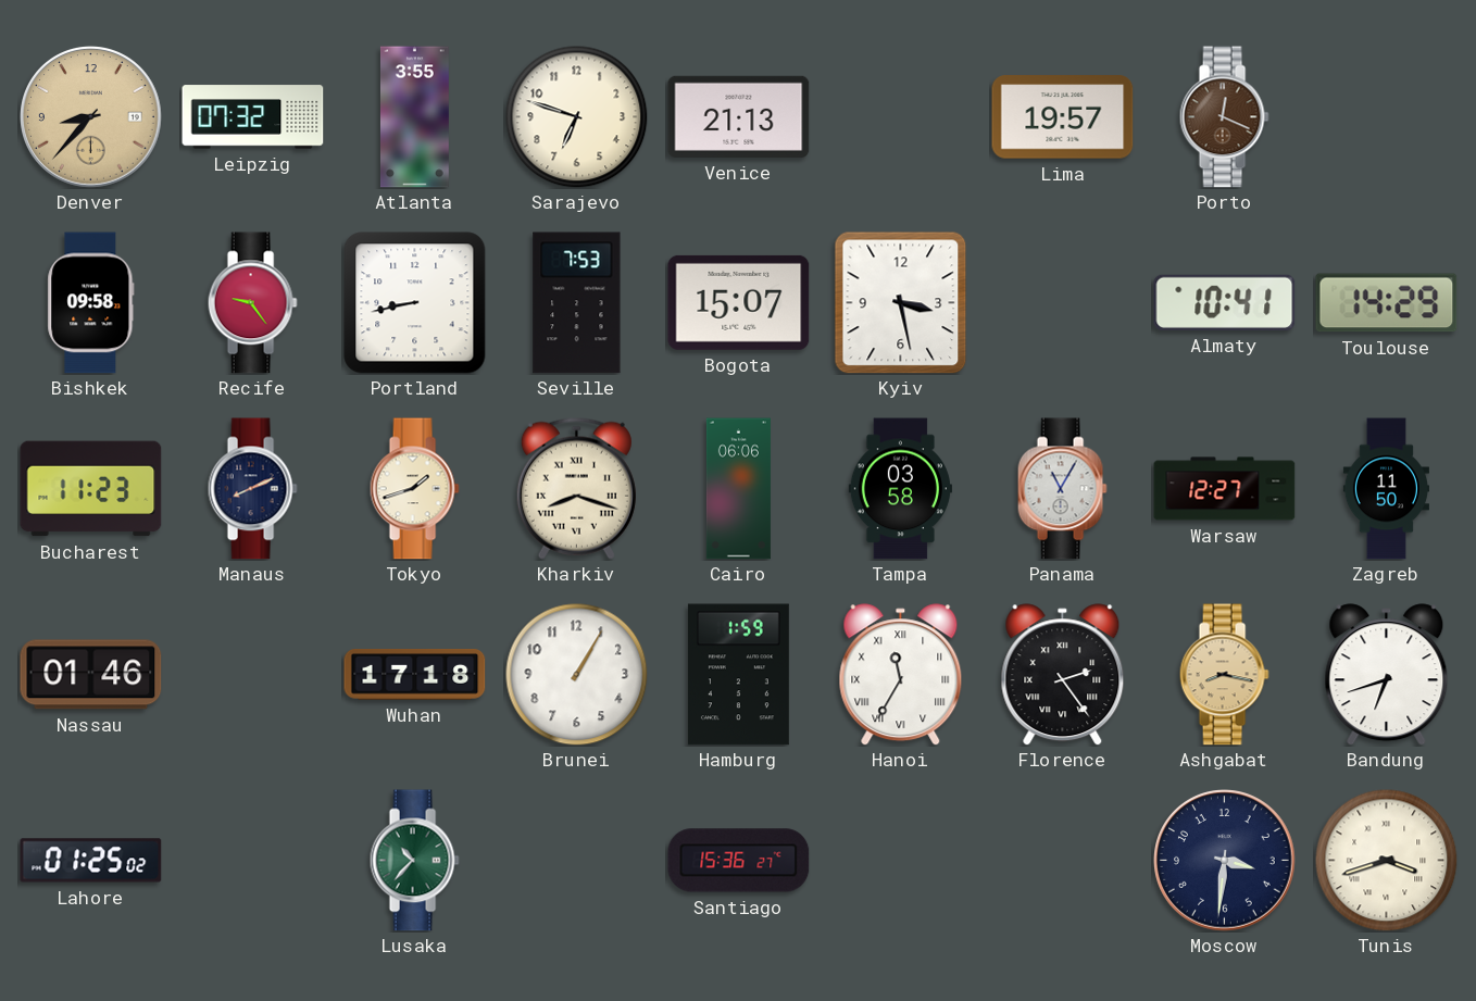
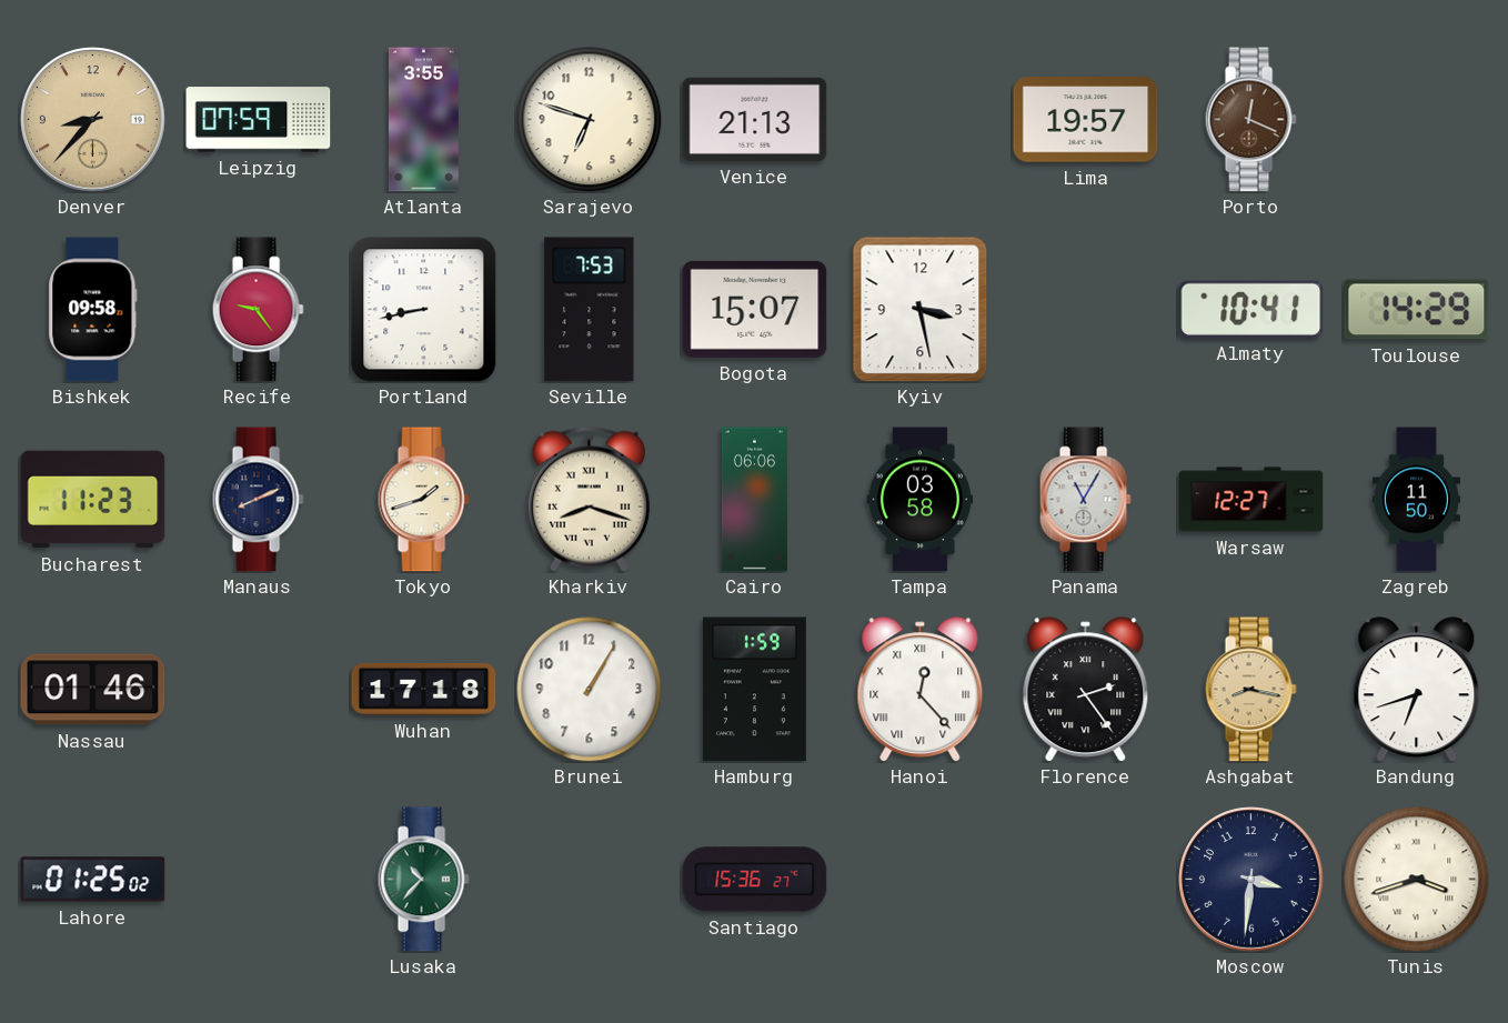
Leipzig: 07:32 -> 07:59
Hanoi: 11:35 -> 12:23
